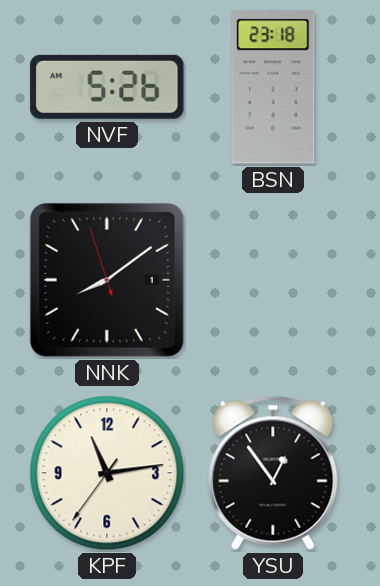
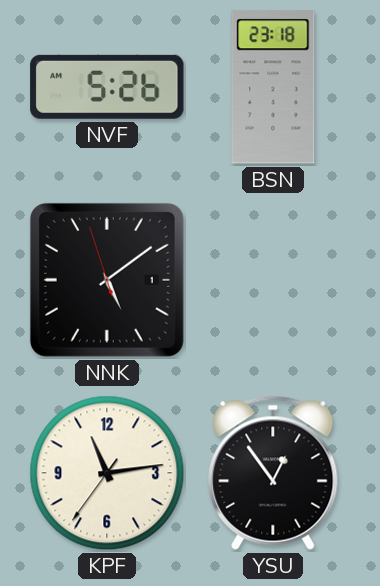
NNK: 8:08 -> 5:08
